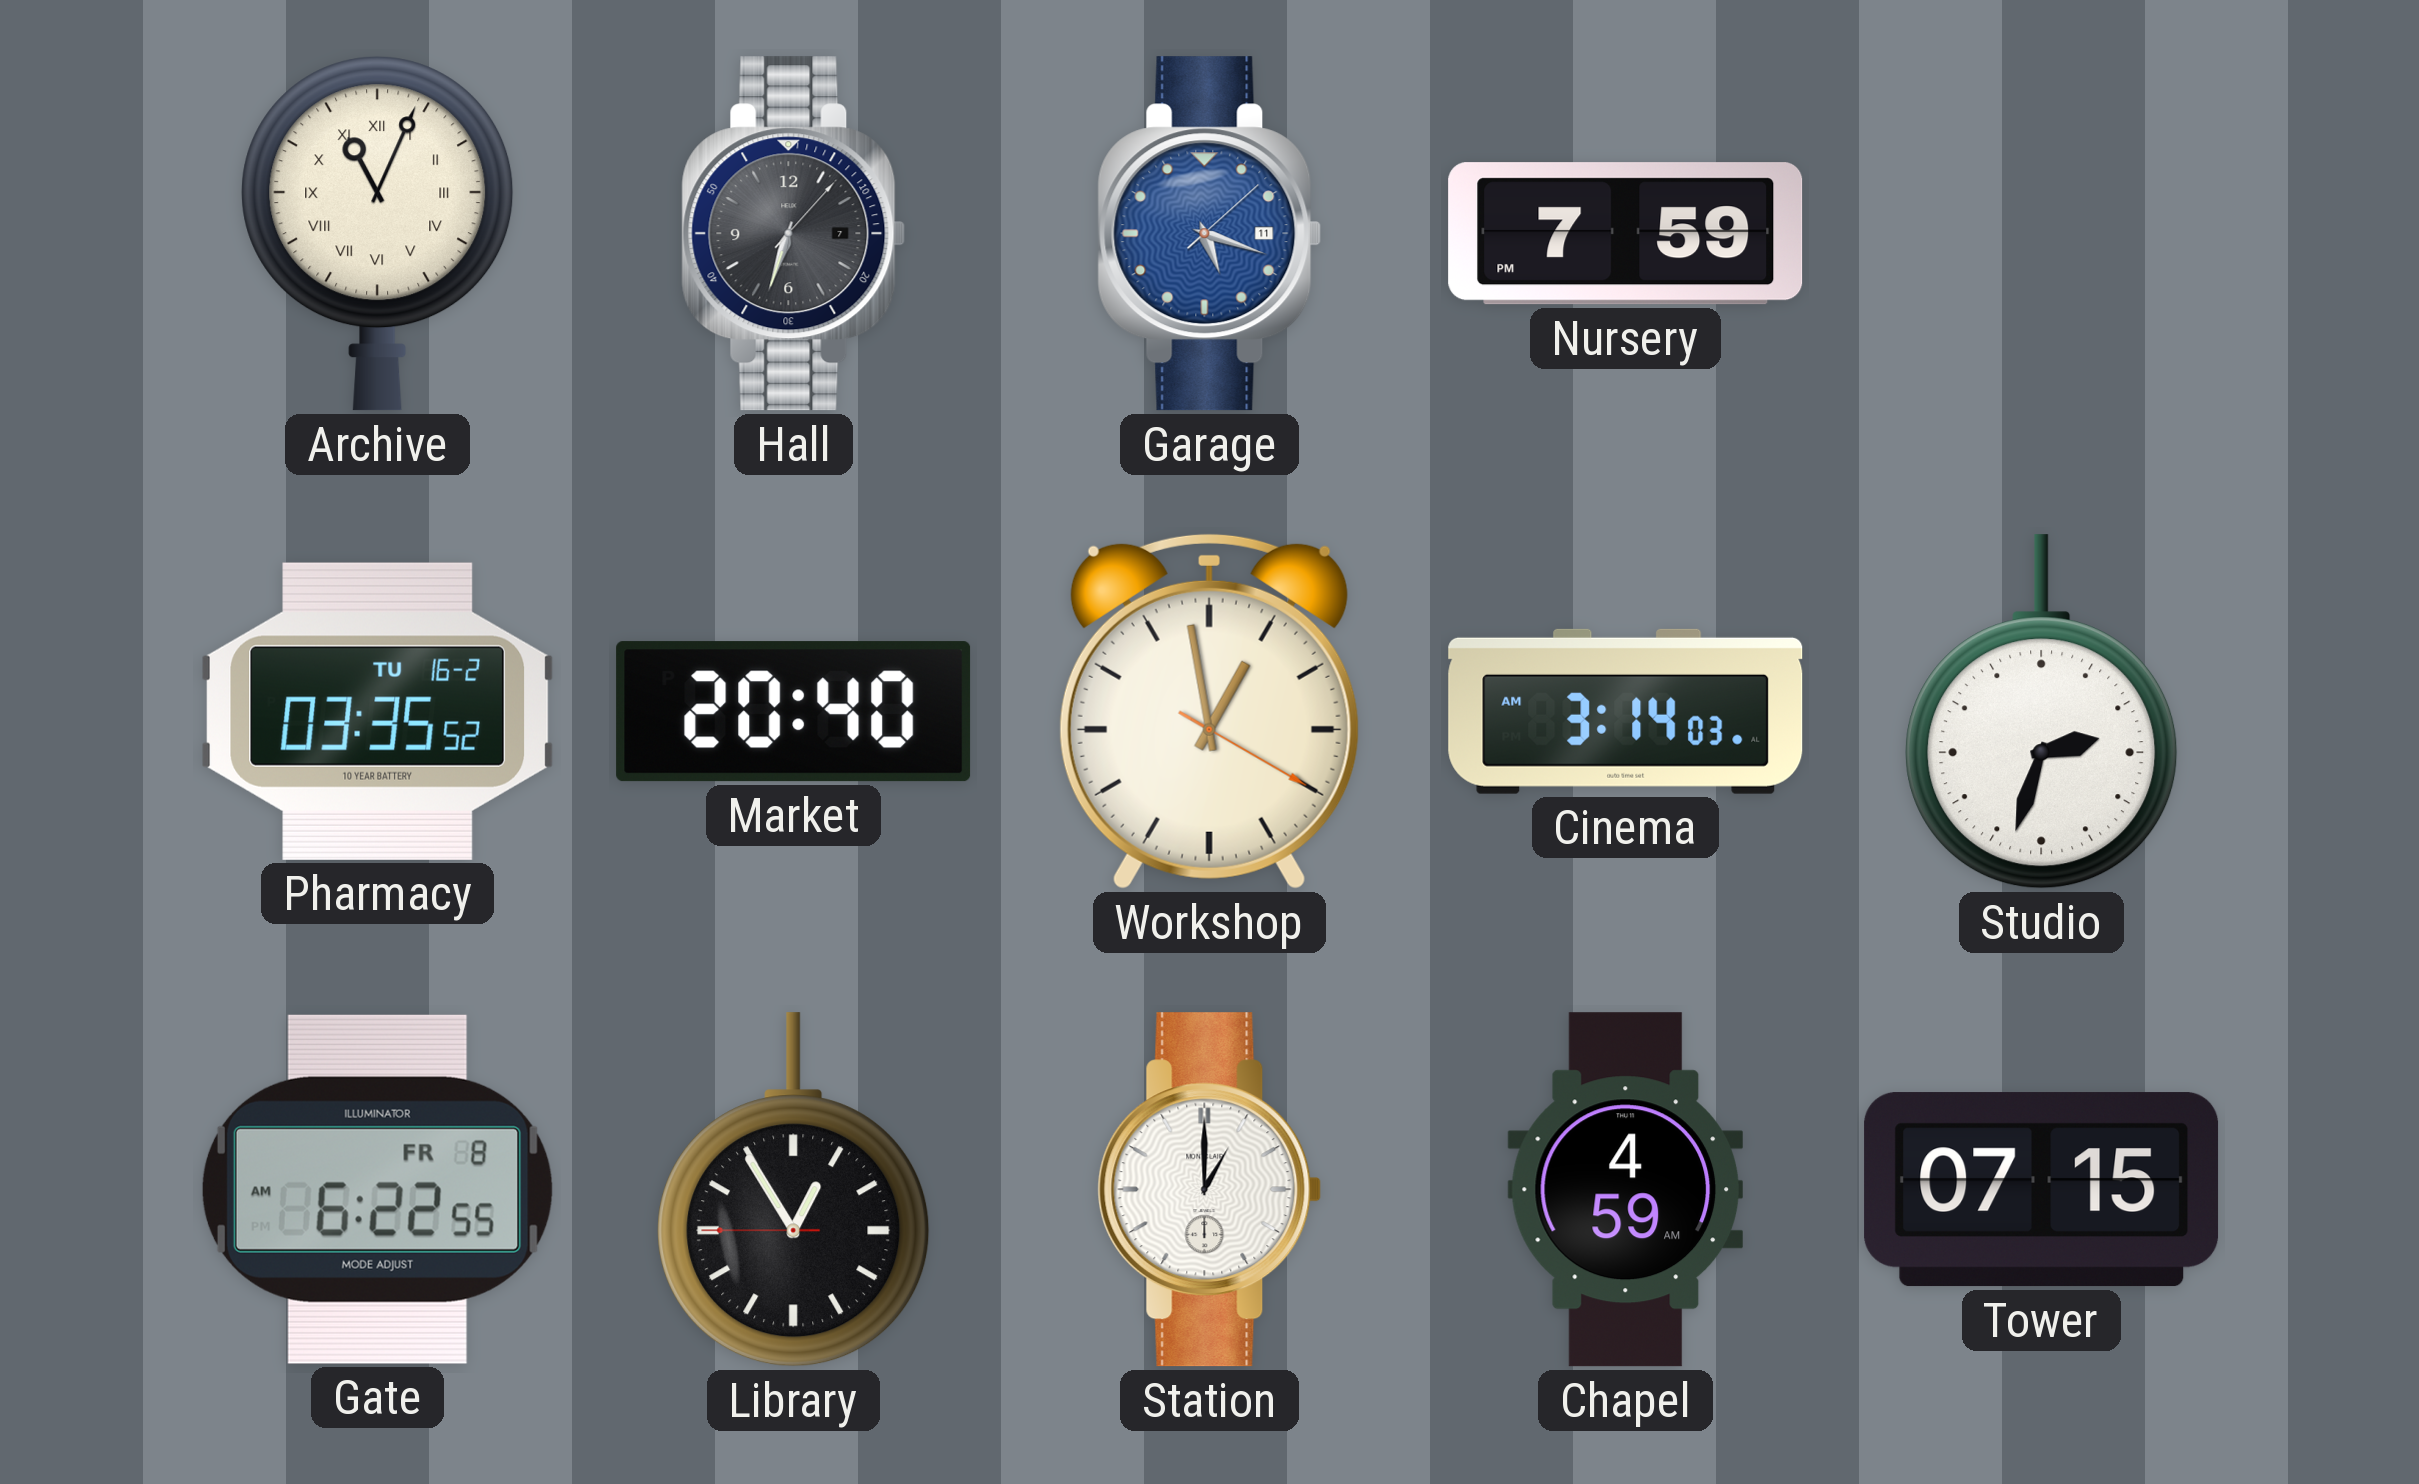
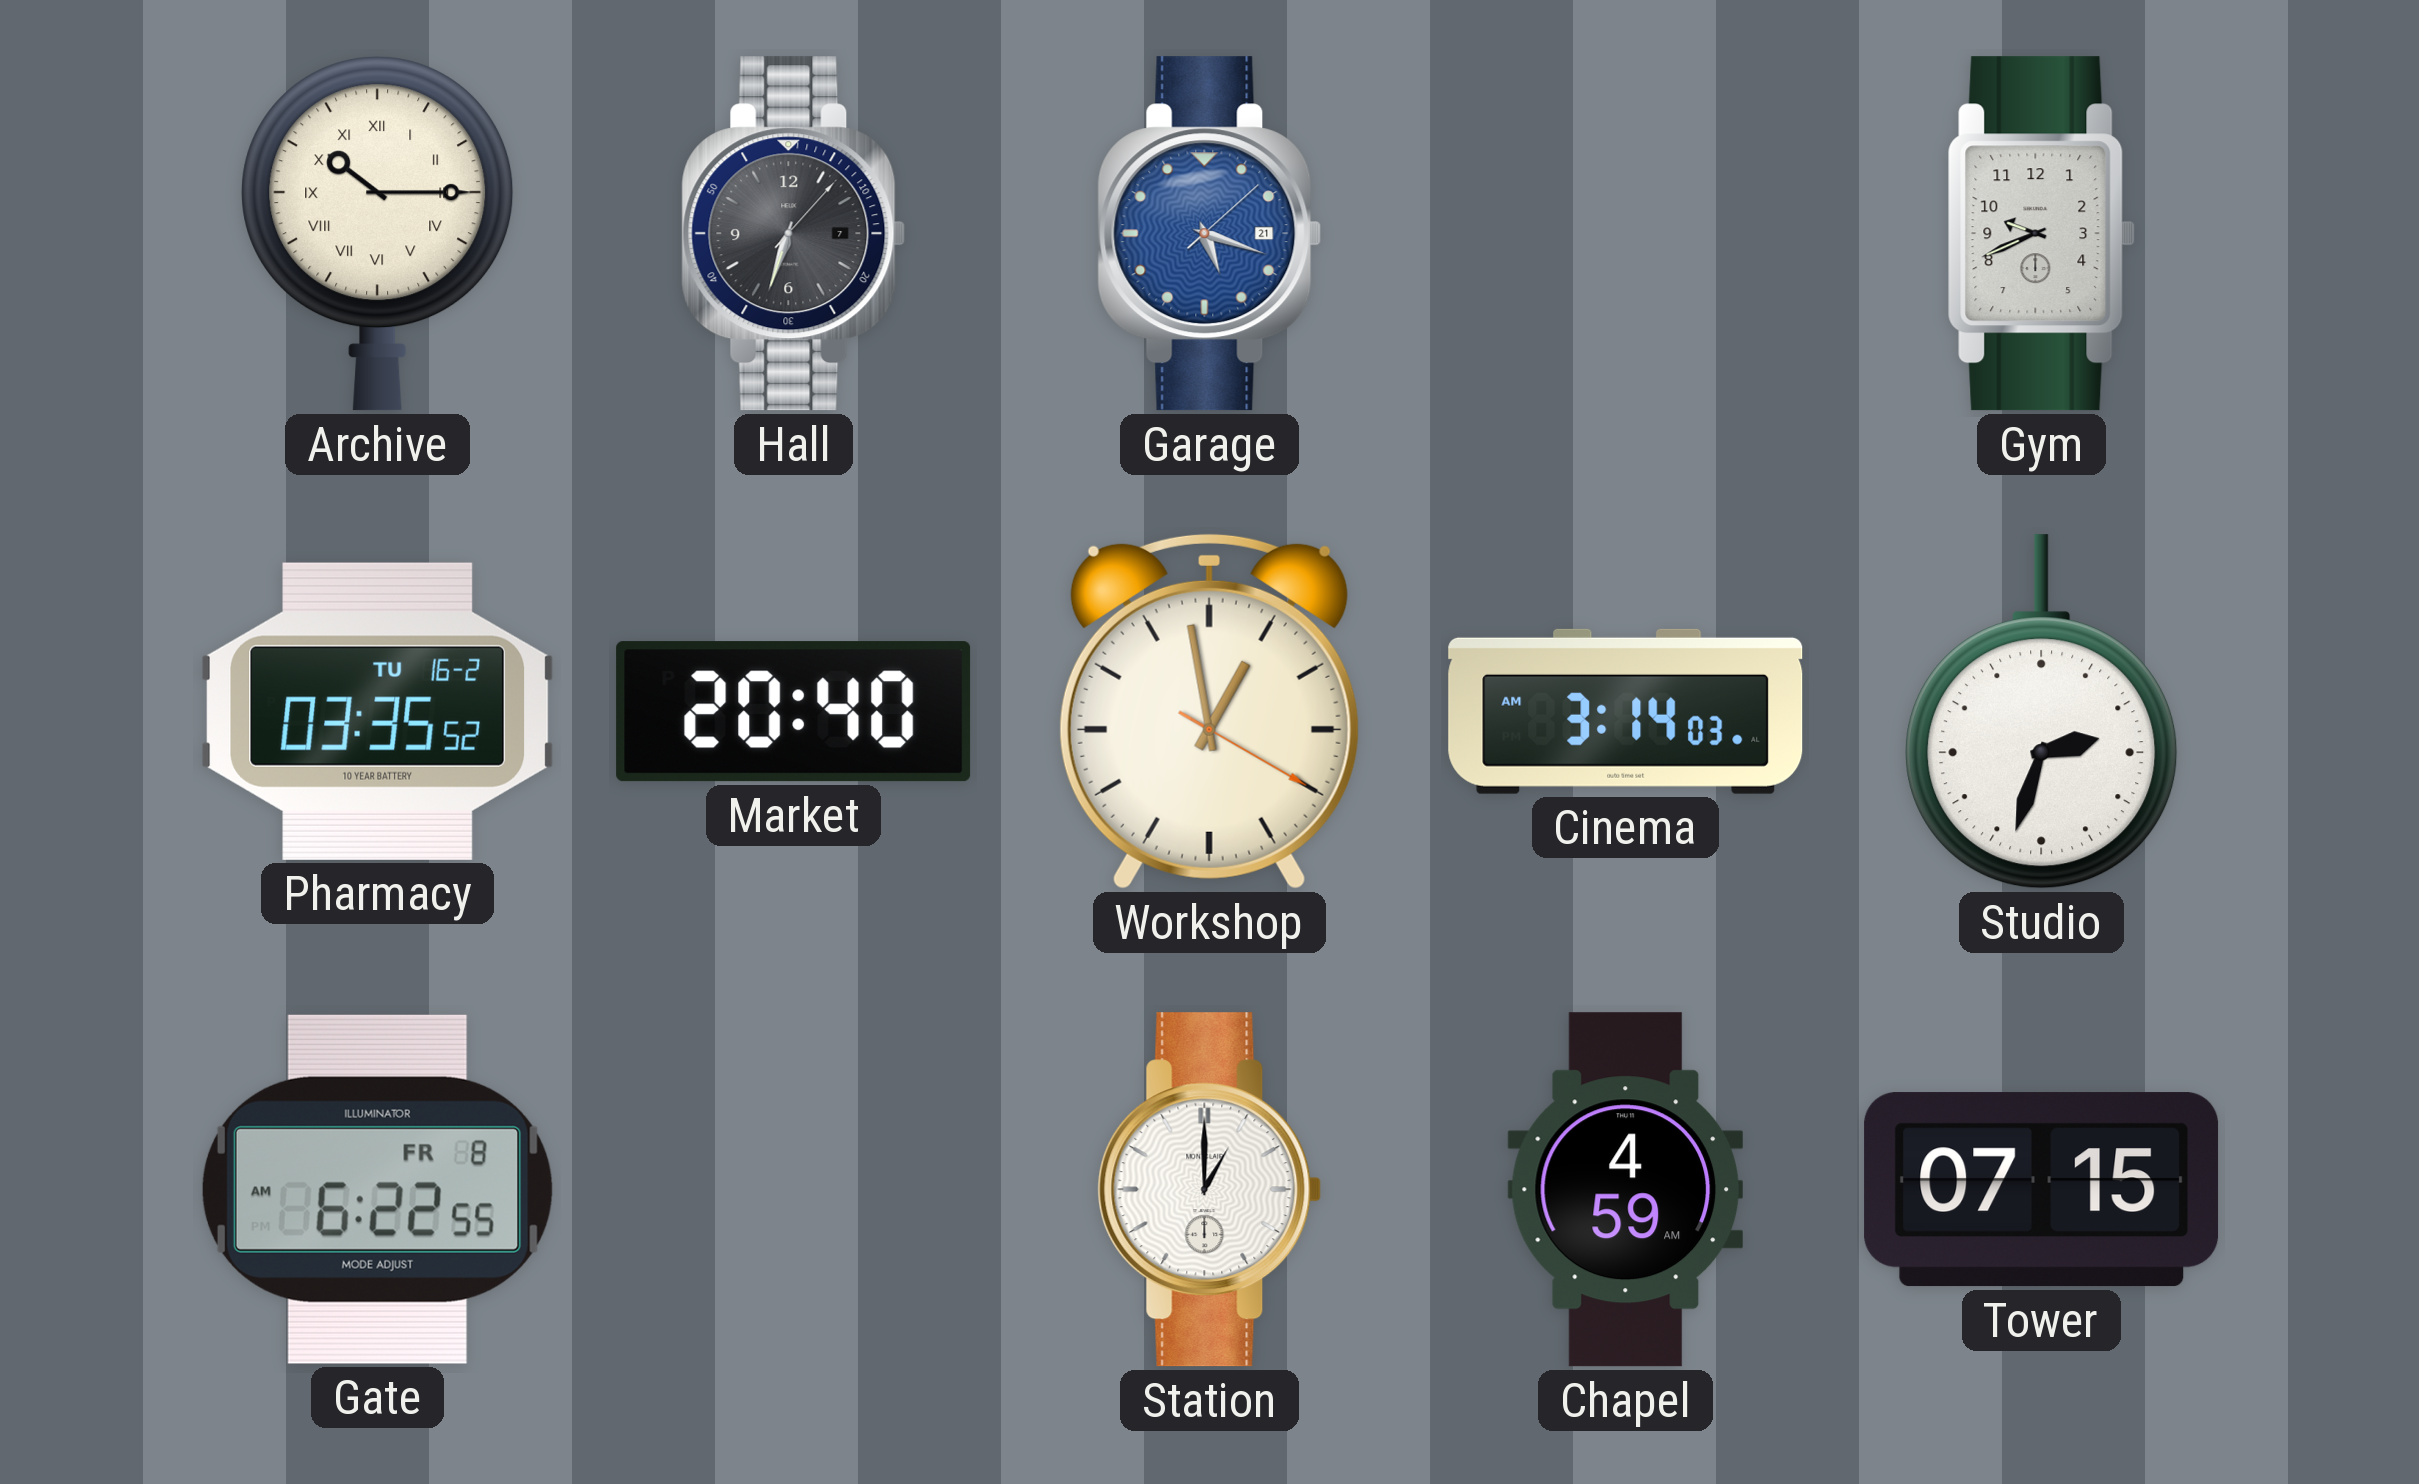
Archive: 11:04 -> 10:15
Garage date: 11 -> 21
Nursery: 7:59 -> none
Gym: none -> 9:41
Library: 12:54 -> none
